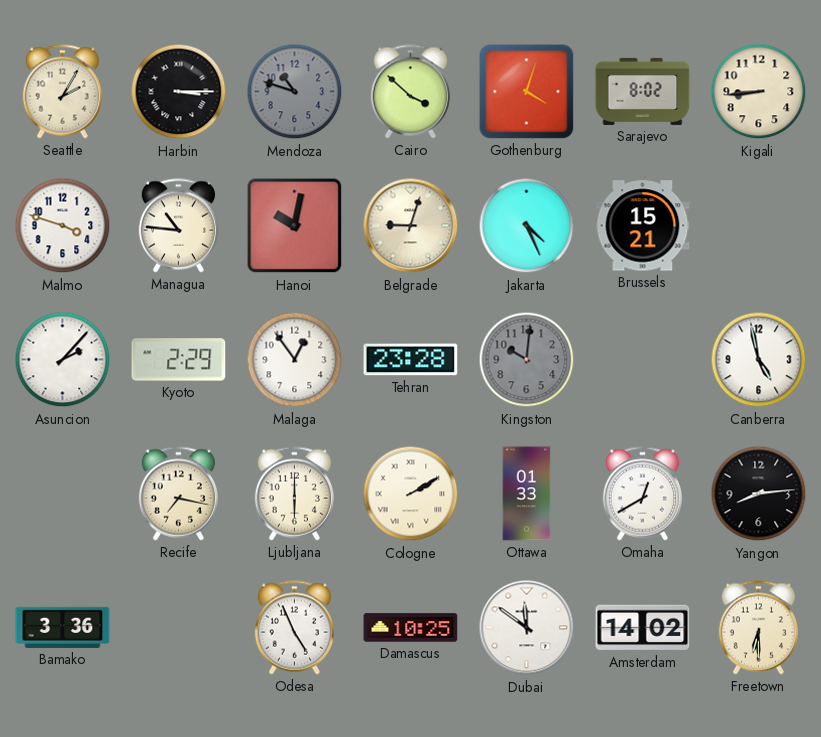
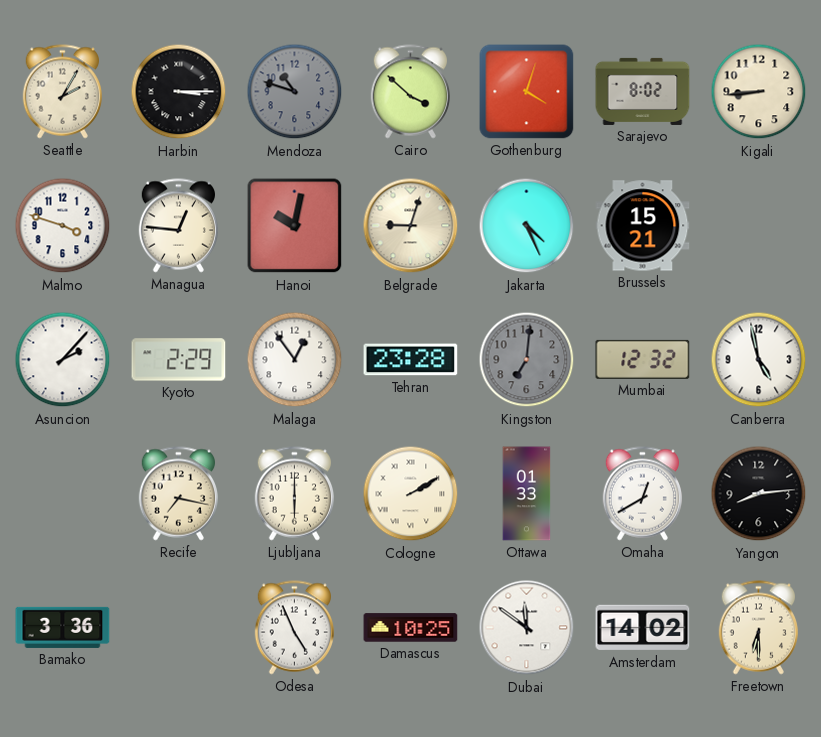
Managua: 10:46 -> 12:46
Kingston: 10:01 -> 7:01
Mumbai: none -> 12:32
